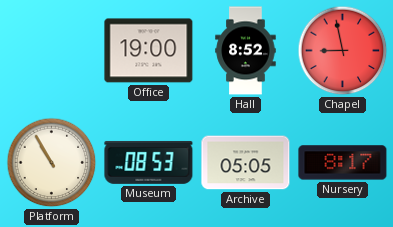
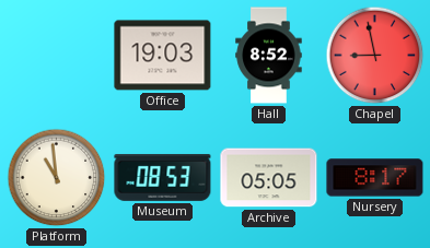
Office: 19:00 -> 19:03
Platform: 10:55 -> 10:59
